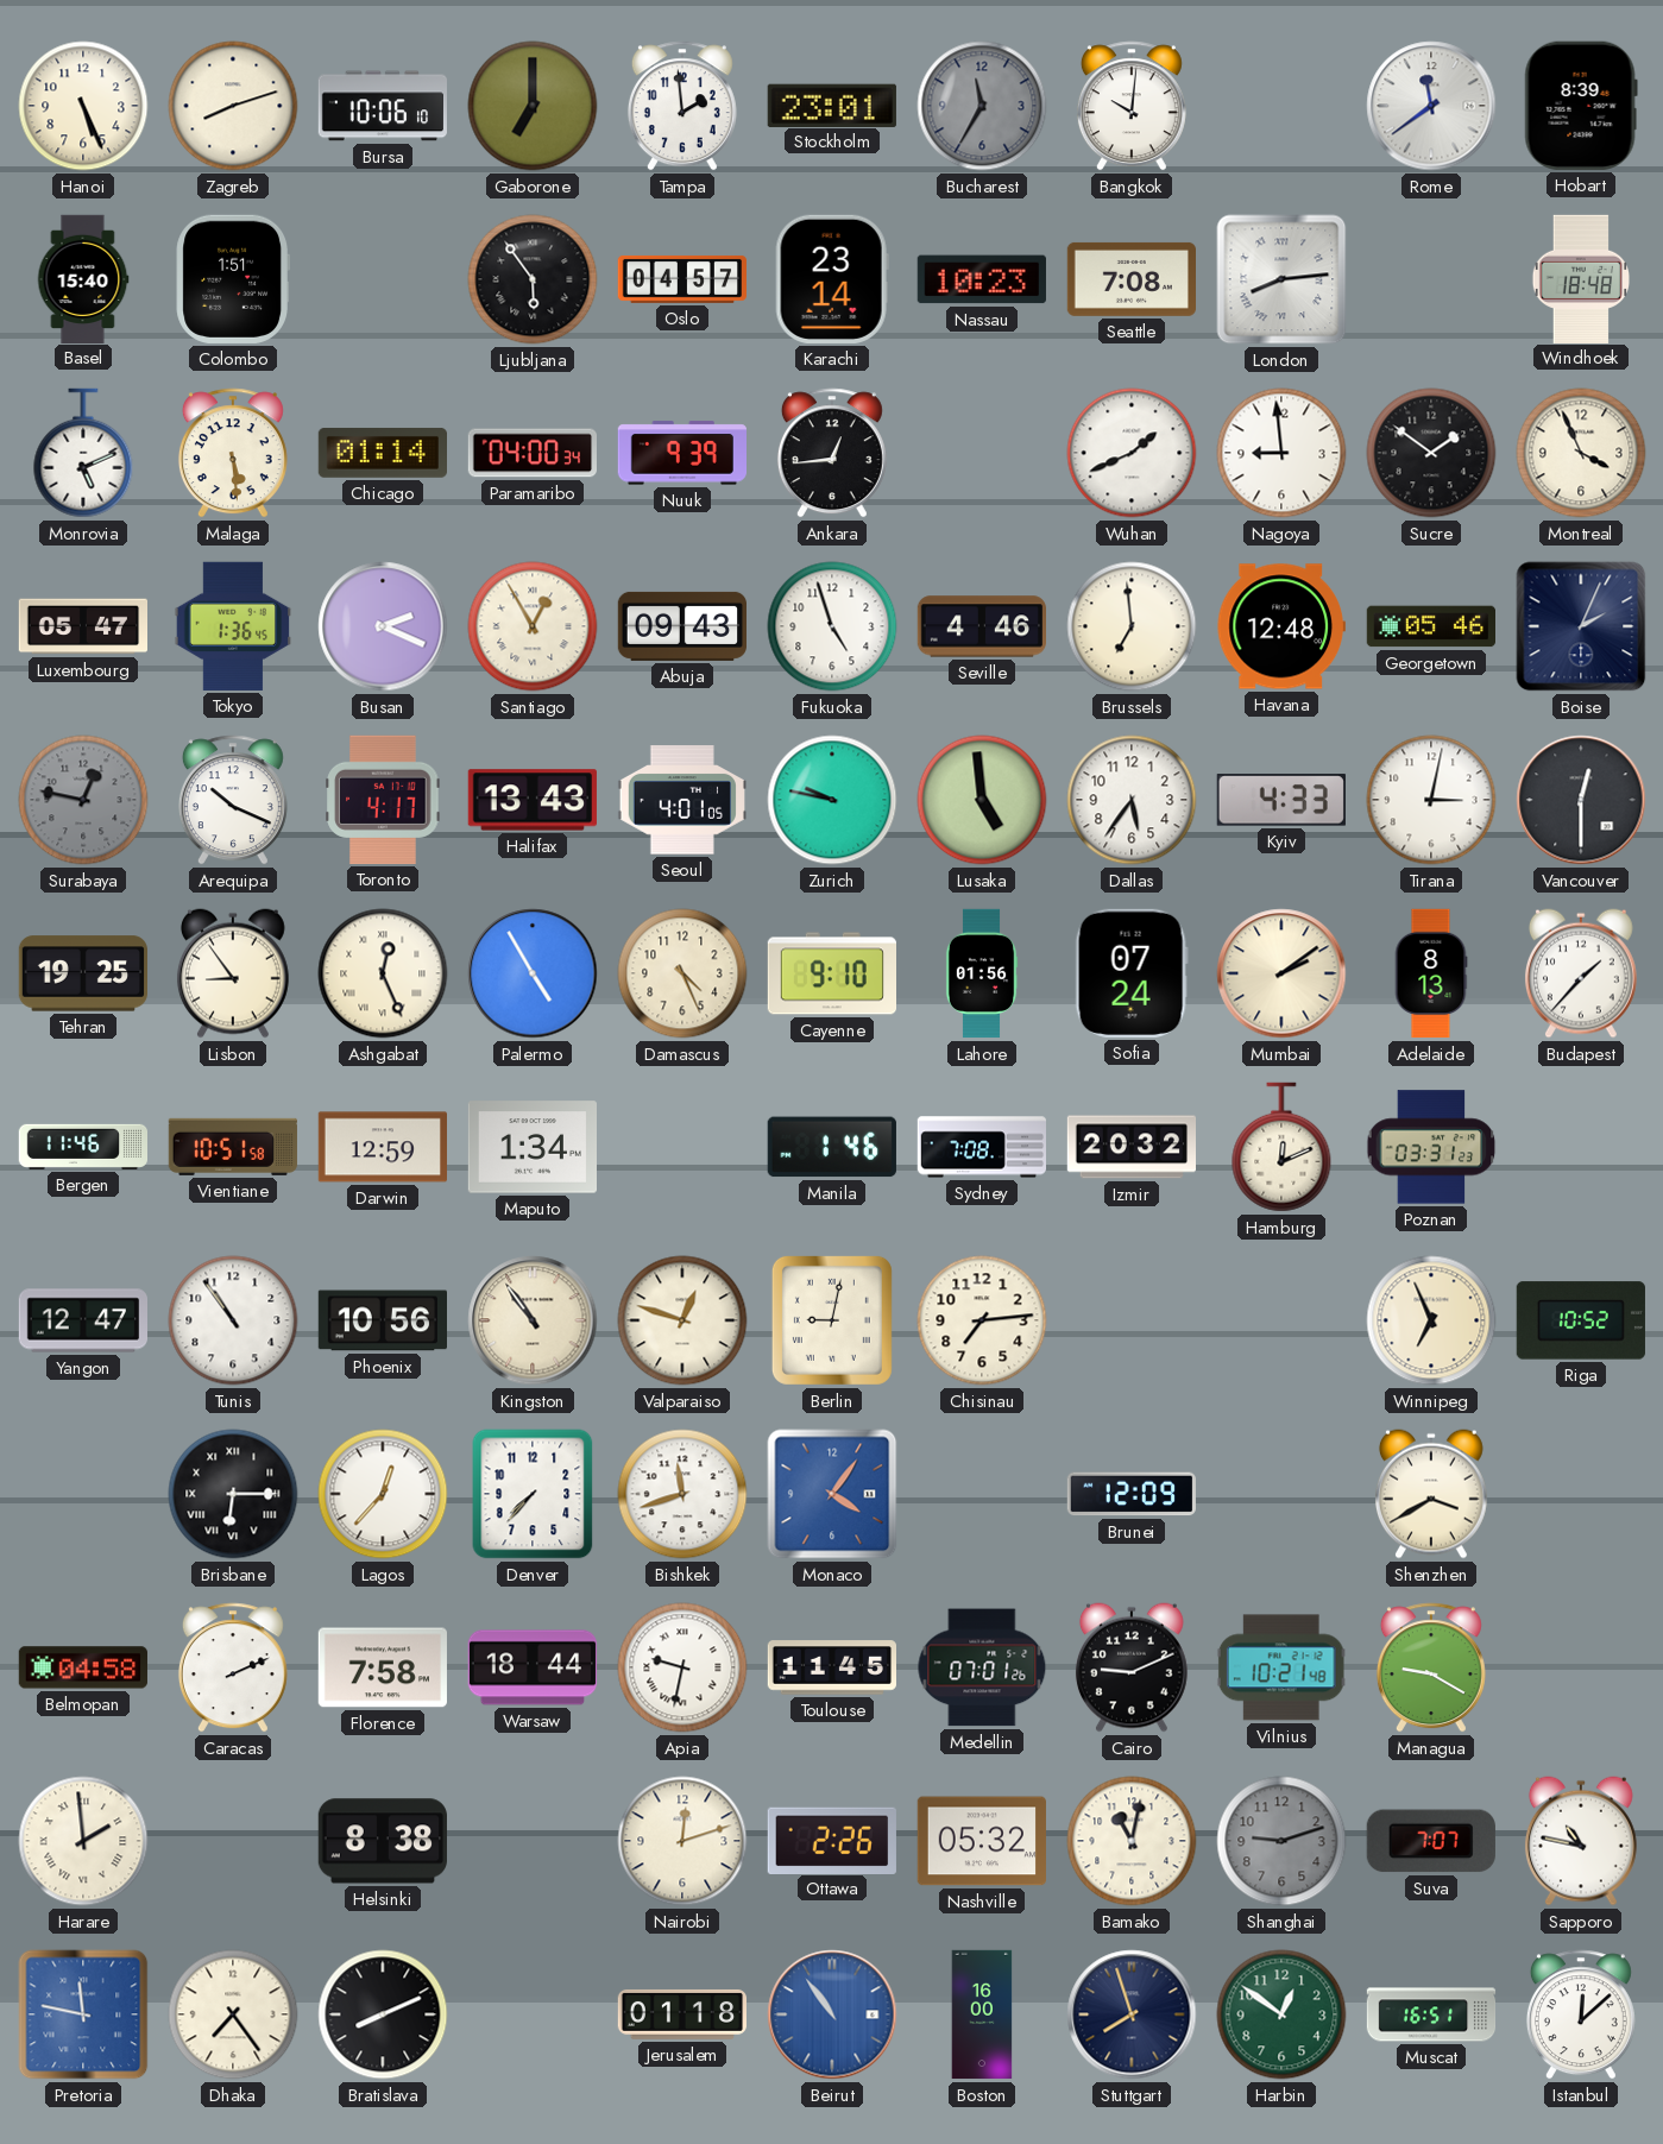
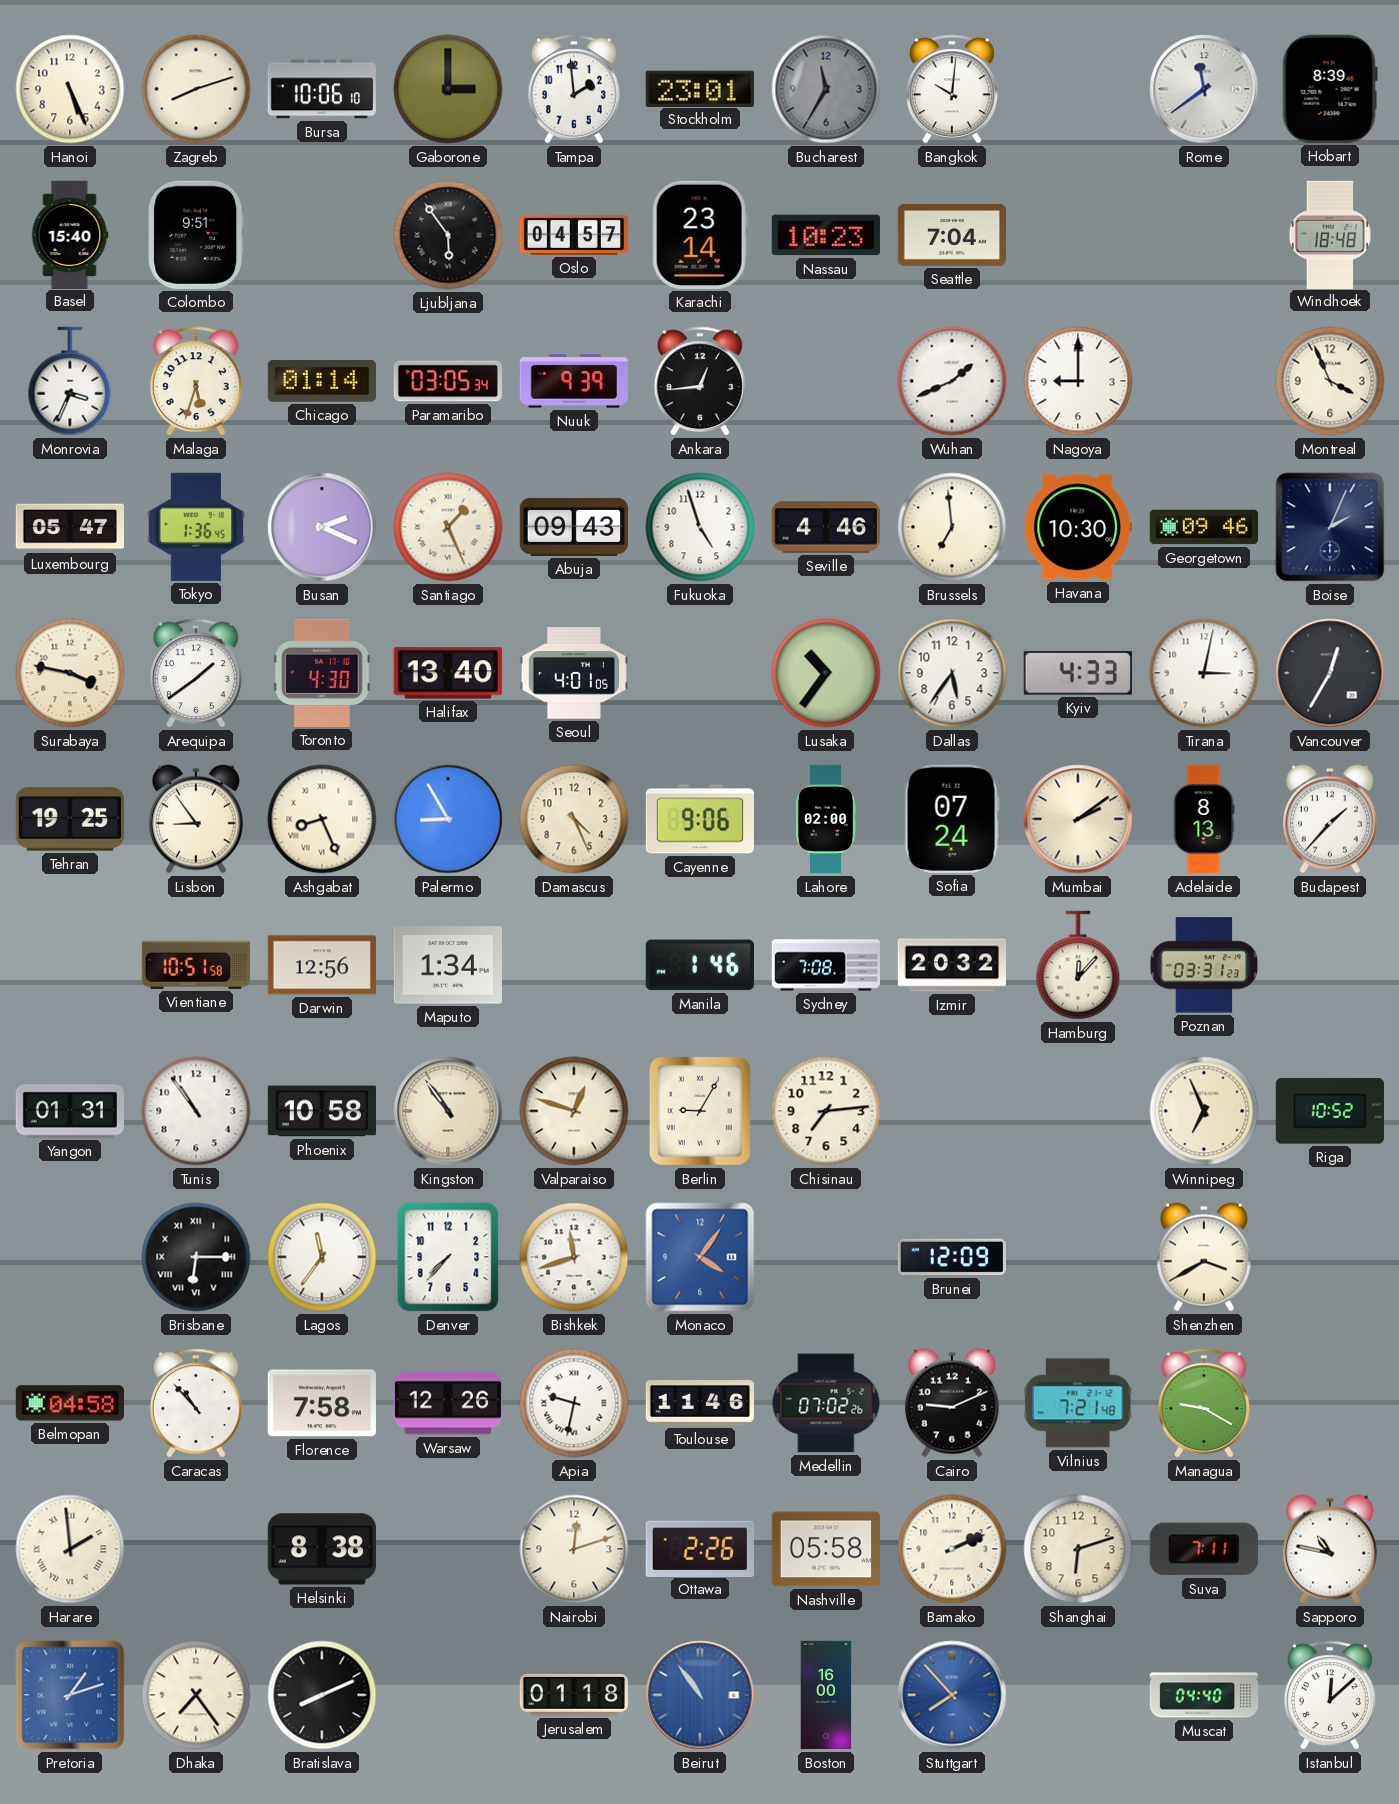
Gaborone: 7:00 -> 3:00
Colombo: 1:51 -> 9:51
Seattle: 7:08 -> 7:04
London: 8:14 -> none
Monrovia: 5:11 -> 3:34
Malaga: 5:29 -> 5:33
Paramaribo: 04:00 -> 03:05
Nagoya: 8:59 -> 9:00
Sucre: 1:51 -> none
Santiago: 12:55 -> 1:26
Havana: 12:48 -> 10:30
Georgetown: 05:46 -> 09:46
Surabaya: 12:47 -> 3:47
Surabaya dial: grey -> cream
Arequipa: 10:19 -> 1:39
Toronto: 4:17 -> 4:30
Halifax: 13:43 -> 13:40
Zurich: 9:47 -> none
Lusaka: 4:59 -> 10:36
Vancouver: 12:30 -> 12:35
Ashgabat: 12:26 -> 8:26
Palermo: 4:55 -> 8:55
Cayenne: 9:10 -> 9:06
Lahore: 01:56 -> 02:00
Bergen: 11:46 -> none
Darwin: 12:59 -> 12:56
Hamburg: 12:11 -> 12:07
Yangon: 12:47 -> 01:31
Phoenix: 10:56 -> 10:58
Berlin: 9:02 -> 9:05
Lagos: 12:37 -> 11:36
Caracas: 2:11 -> 10:53
Warsaw: 18:44 -> 12:26
Toulouse: 11:45 -> 11:46
Medellin: 07:01 -> 07:02
Vilnius: 10:21 -> 7:21
Nashville: 05:32 -> 05:58
Bamako: 11:02 -> 2:11
Shanghai: 9:12 -> 6:12
Shanghai dial: grey -> cream
Suva: 7:07 -> 7:11
Pretoria: 11:47 -> 1:12
Stuttgart: 7:57 -> 7:53
Stuttgart dial: navy -> blue
Harbin: 12:51 -> none
Muscat: 16:51 -> 04:40
